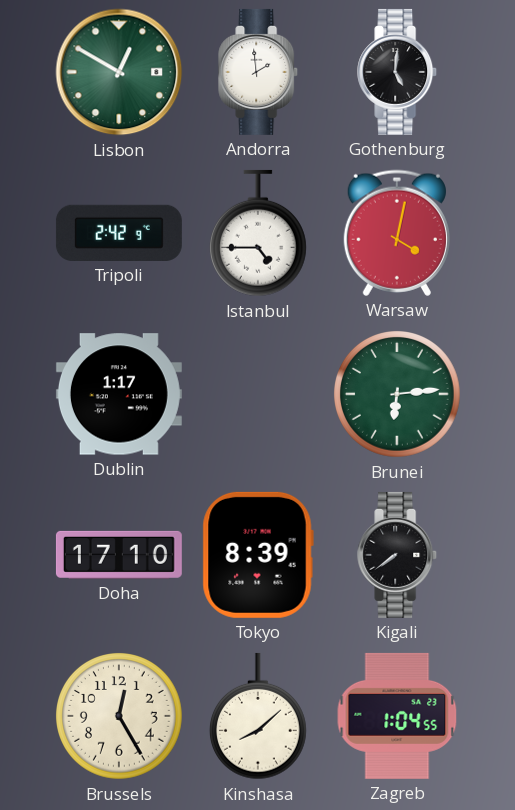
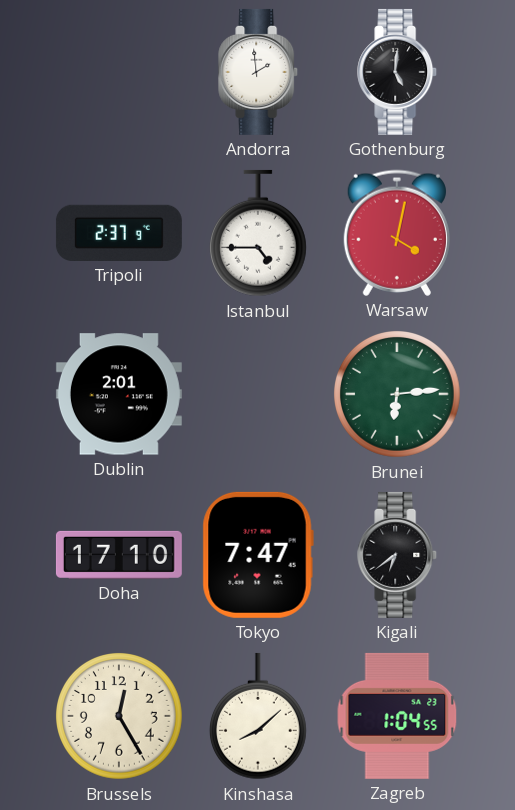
Lisbon: 12:50 -> none
Tripoli: 2:42 -> 2:37
Dublin: 1:17 -> 2:01
Tokyo: 8:39 -> 7:47
Kigali: 7:39 -> 6:39
